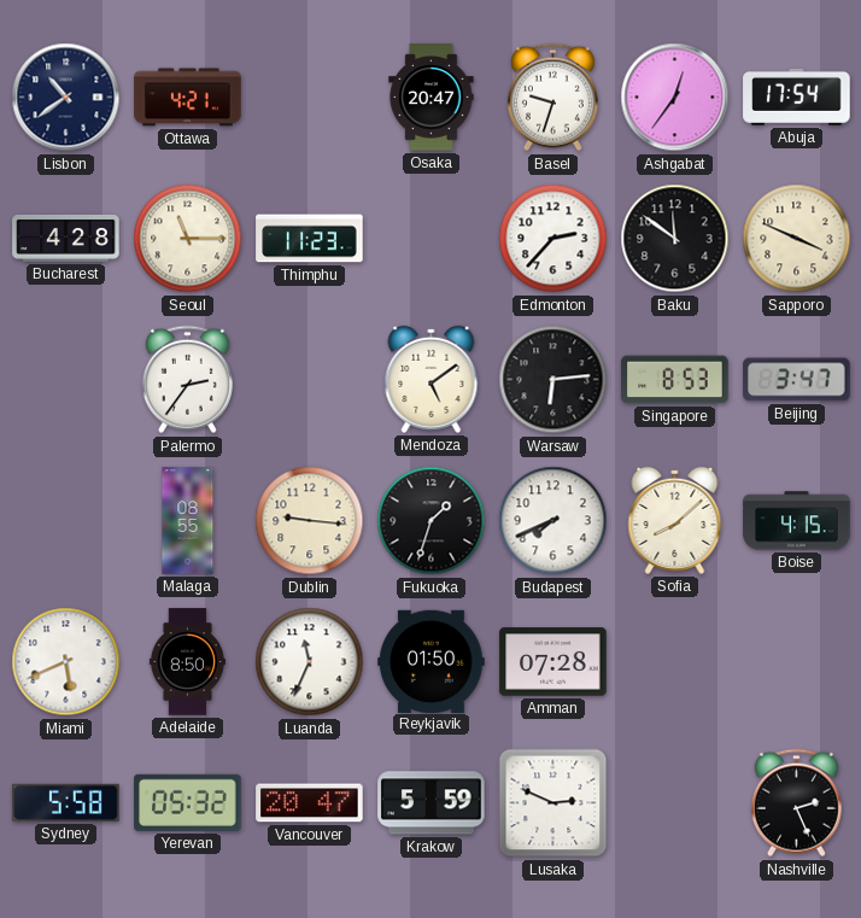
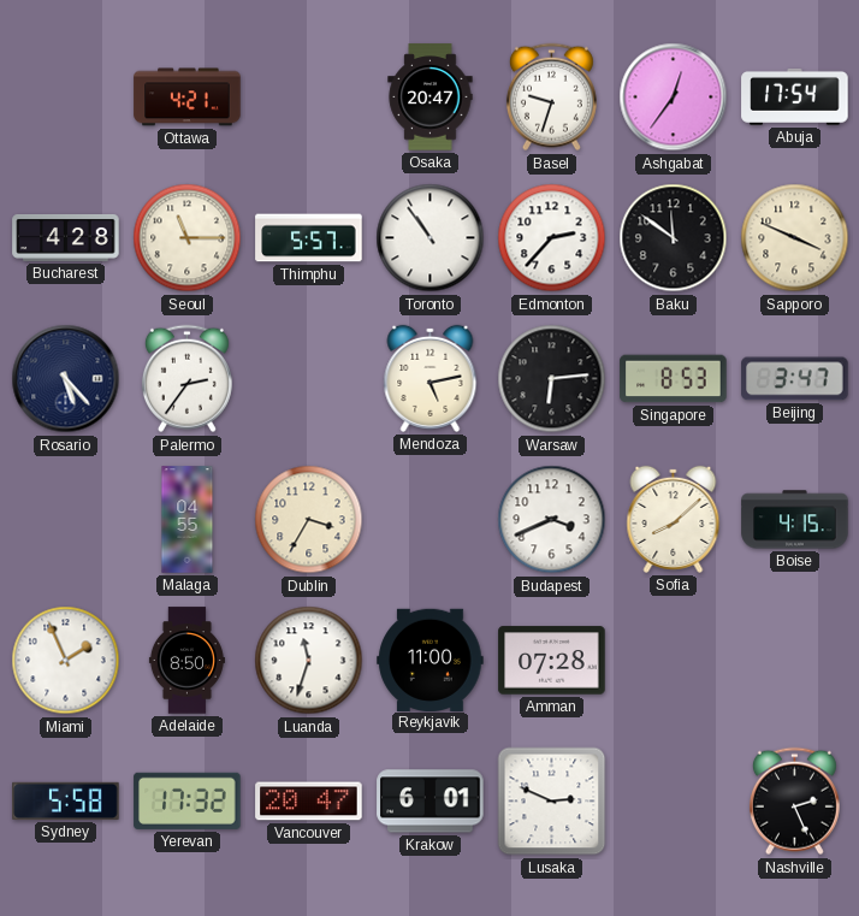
Lisbon: 10:39 -> none
Thimphu: 11:23 -> 5:57
Toronto: none -> 10:54
Rosario: none -> 5:23
Mendoza: 5:09 -> 5:13
Malaga: 08:55 -> 04:55
Dublin: 9:16 -> 3:35
Fukuoka: 1:33 -> none
Budapest: 7:41 -> 3:41
Miami: 5:41 -> 1:56
Luanda: 11:34 -> 11:33
Reykjavik: 01:50 -> 11:00
Yerevan: 05:32 -> 17:32
Krakow: 5:59 -> 6:01
